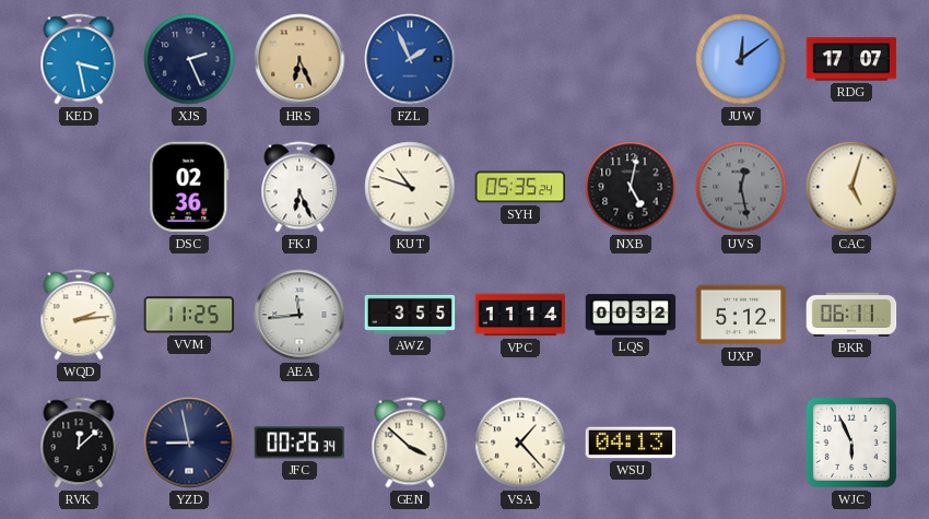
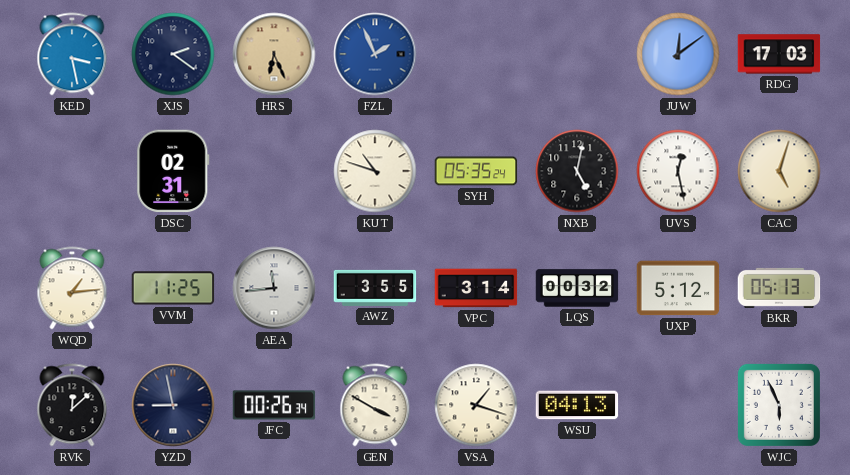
XJS: 2:26 -> 2:21
RDG: 17:07 -> 17:03
DSC: 02:36 -> 02:31
FKJ: 6:26 -> none
UVS dial: grey -> white
WQD: 2:14 -> 1:14
VPC: 11:14 -> 3:14
BKR: 06:11 -> 05:13
GEN: 3:52 -> 3:50
VSA: 1:23 -> 1:18
